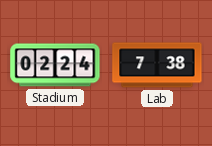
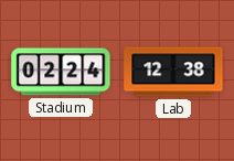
Lab: 7:38 -> 12:38
